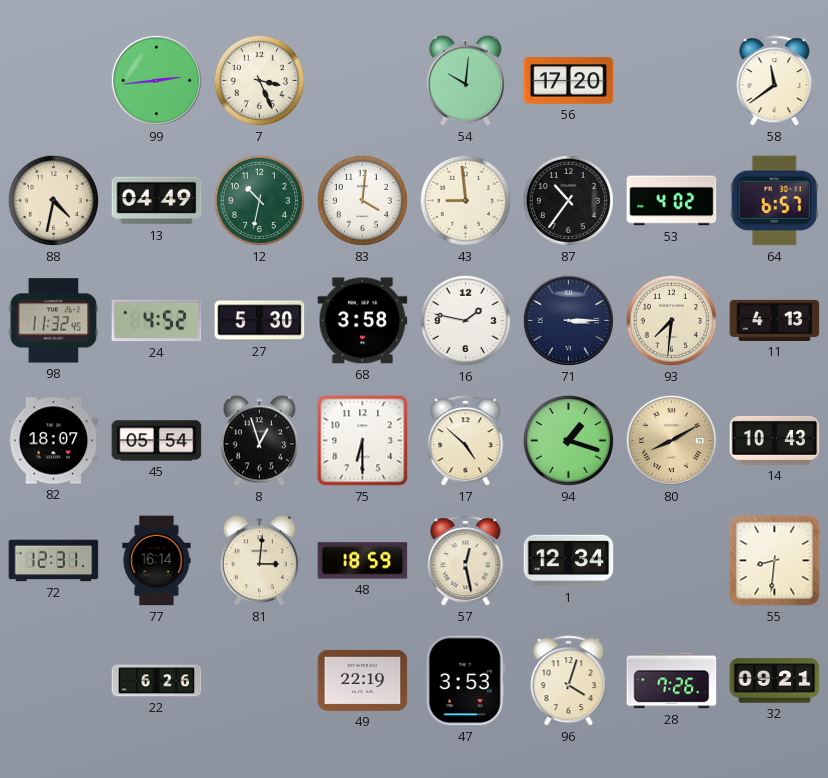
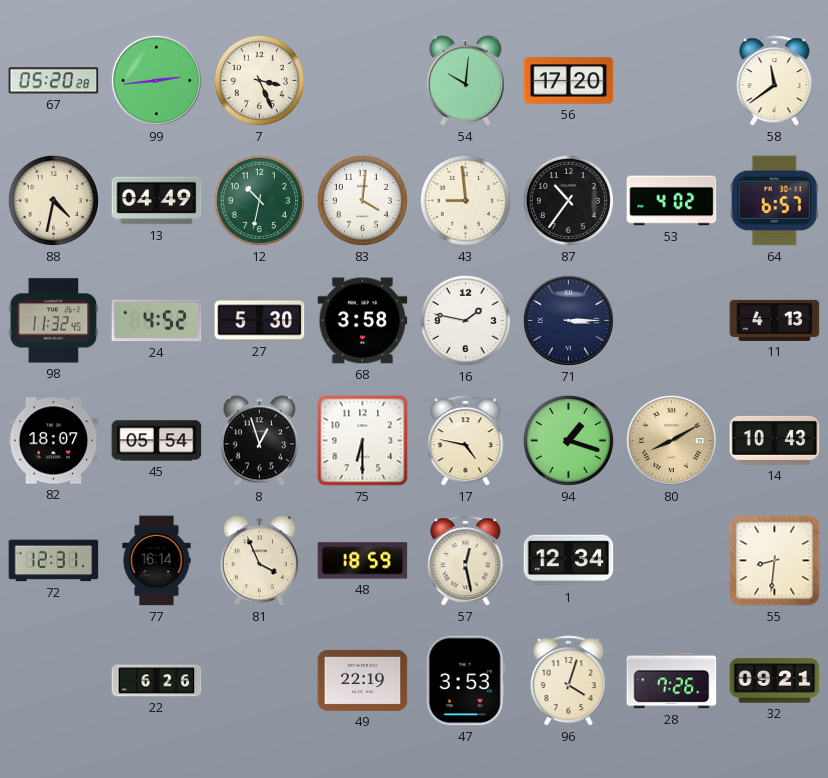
67: none -> 05:20
93: 7:31 -> none
17: 4:52 -> 4:47
81: 3:01 -> 3:56
